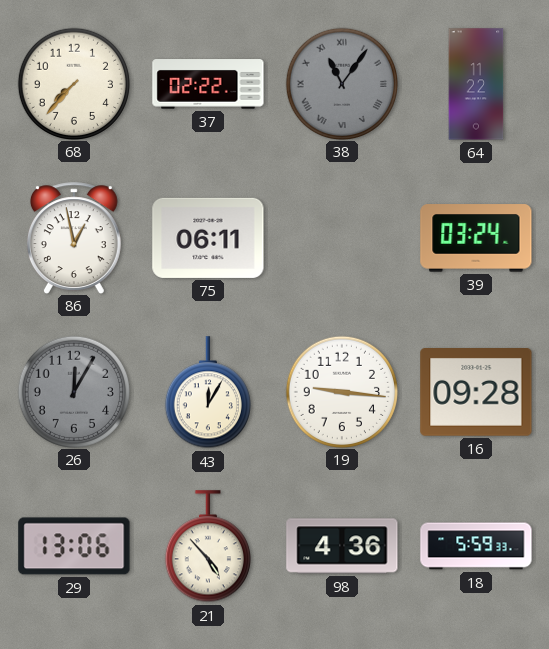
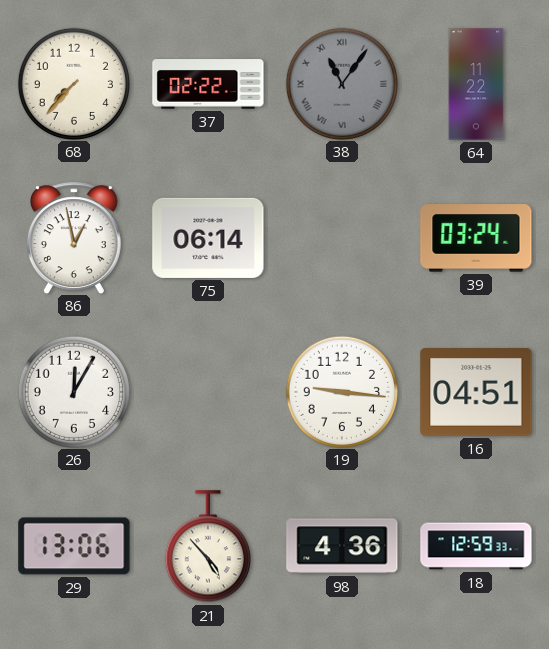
75: 06:11 -> 06:14
26 dial: grey -> white
43: 12:05 -> none
16: 09:28 -> 04:51
18: 5:59 -> 12:59
